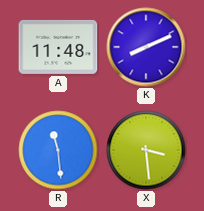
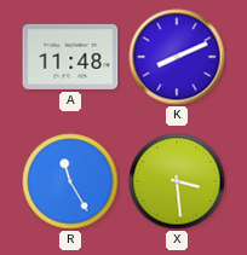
R: 11:29 -> 11:25
